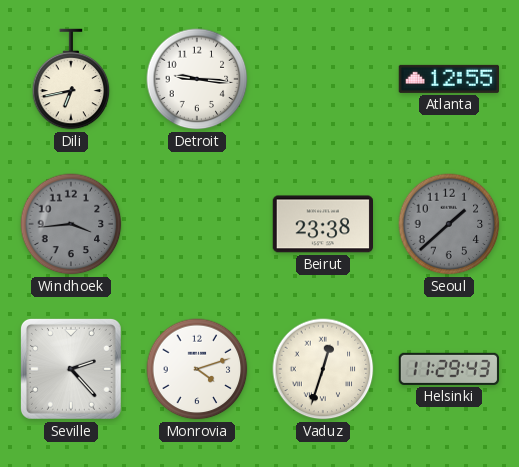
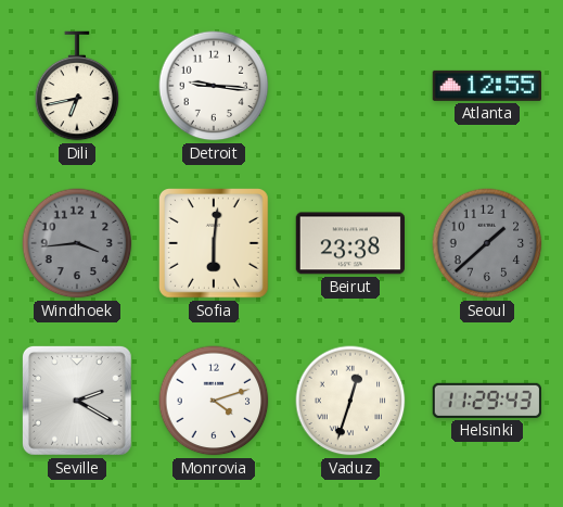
Sofia: none -> 6:01
Seville: 2:23 -> 2:20
